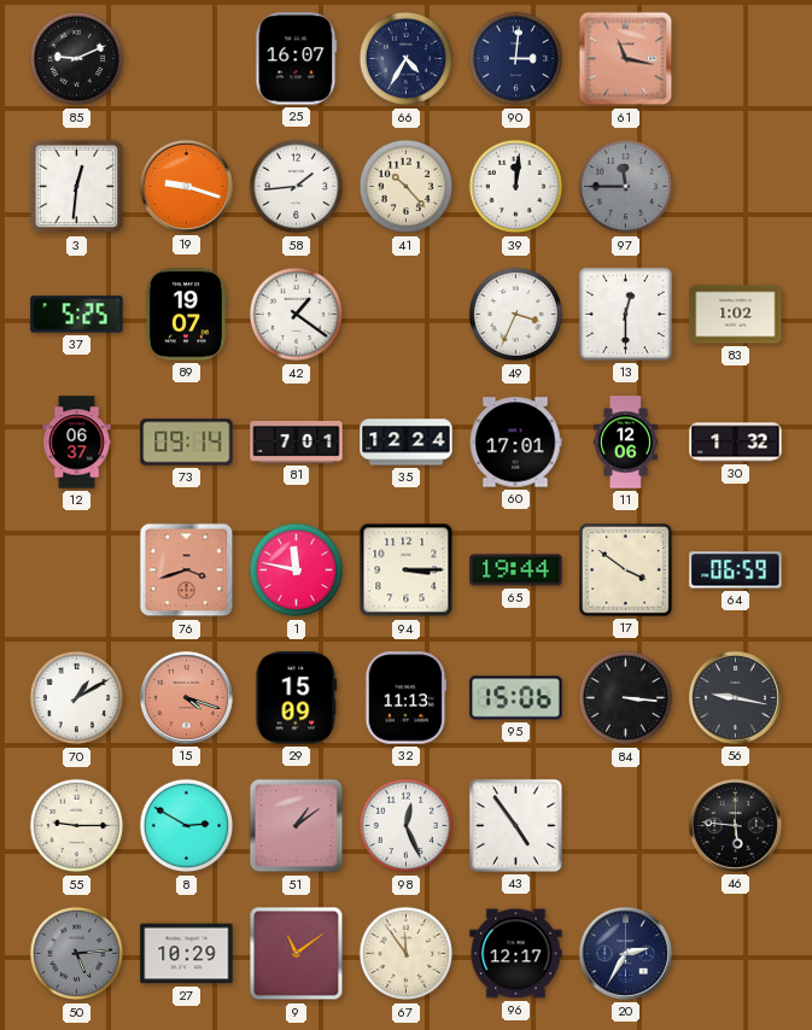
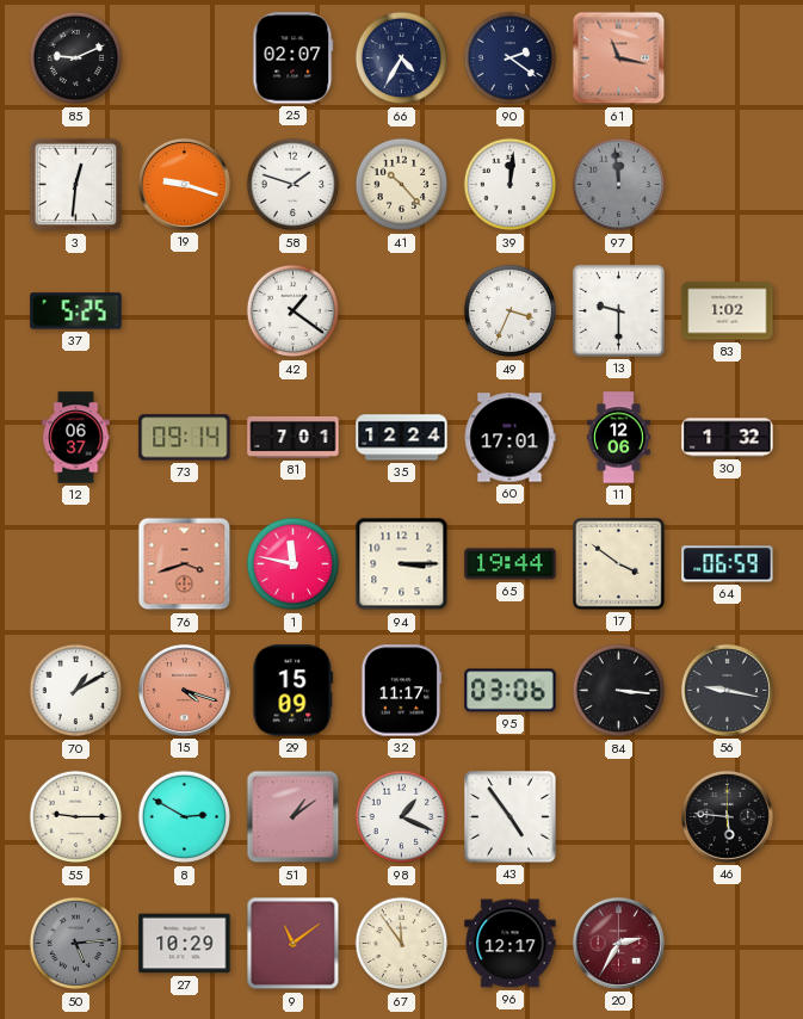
25: 16:07 -> 02:07
90: 3:01 -> 2:21
58: 1:44 -> 1:48
97: 11:45 -> 11:59
89: 19:07 -> none
13: 12:30 -> 9:30
32: 11:13 -> 11:17
95: 15:06 -> 03:06
98: 12:26 -> 1:19
20 dial: navy -> burgundy
